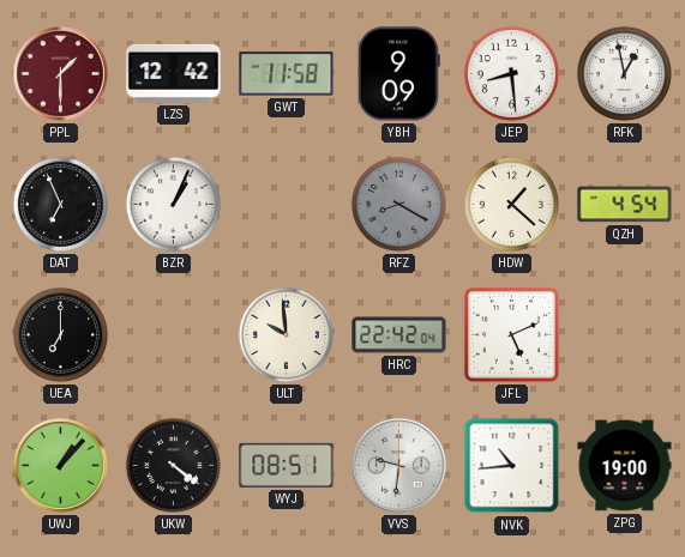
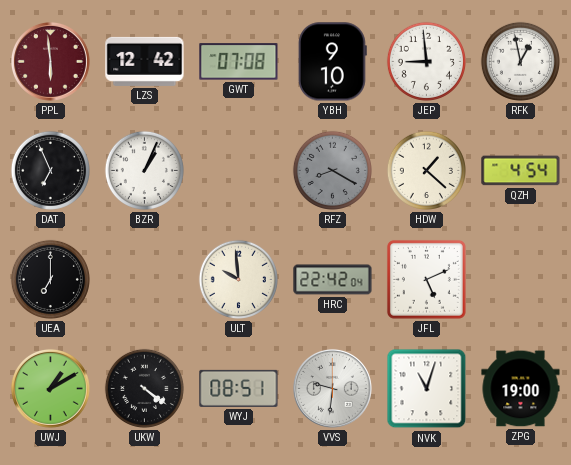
PPL: 1:30 -> 5:59
GWT: 11:58 -> 07:08
YBH: 9:09 -> 9:10
JEP: 8:29 -> 8:59
UWJ: 1:07 -> 1:10
NVK: 10:44 -> 11:03
